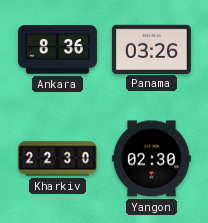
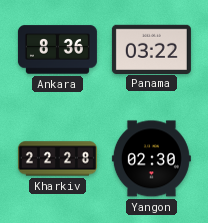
Panama: 03:26 -> 03:22
Kharkiv: 22:30 -> 22:28
